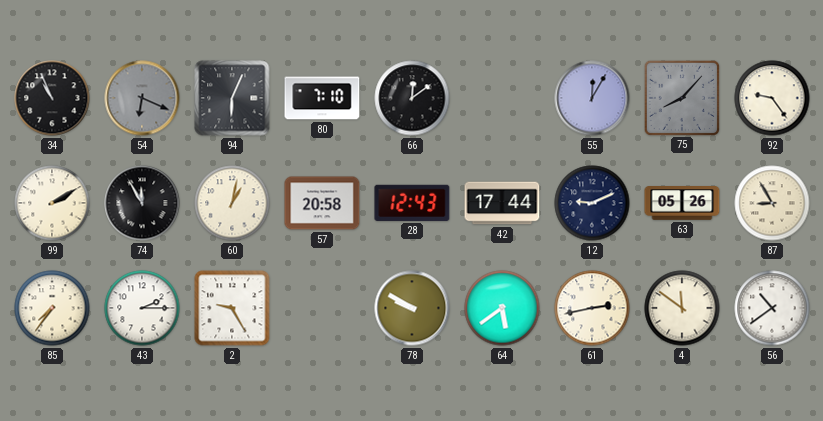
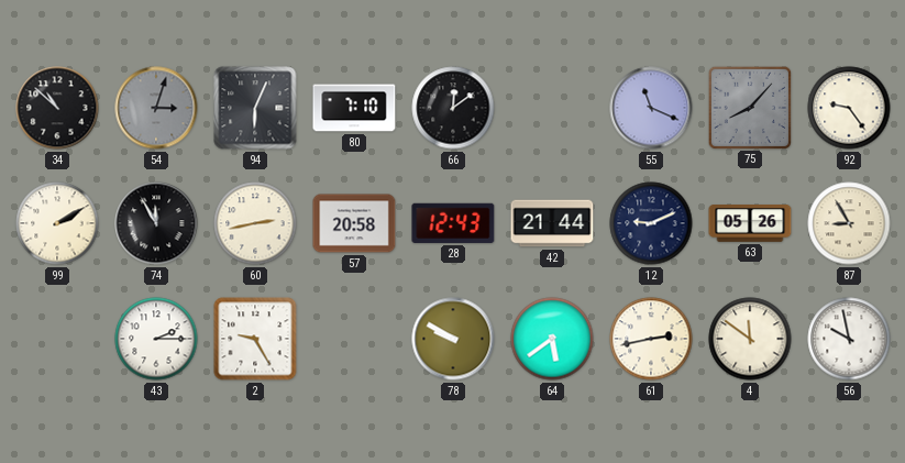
34: 10:56 -> 10:52
54: 6:19 -> 3:03
55: 12:05 -> 11:19
60: 1:02 -> 2:43
42: 17:44 -> 21:44
85: 7:36 -> none
56: 10:39 -> 9:58
